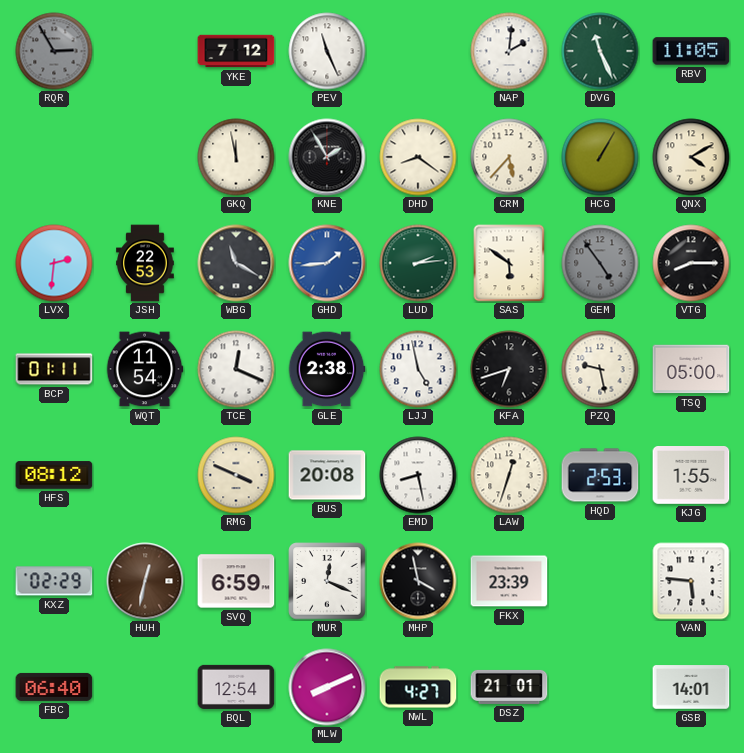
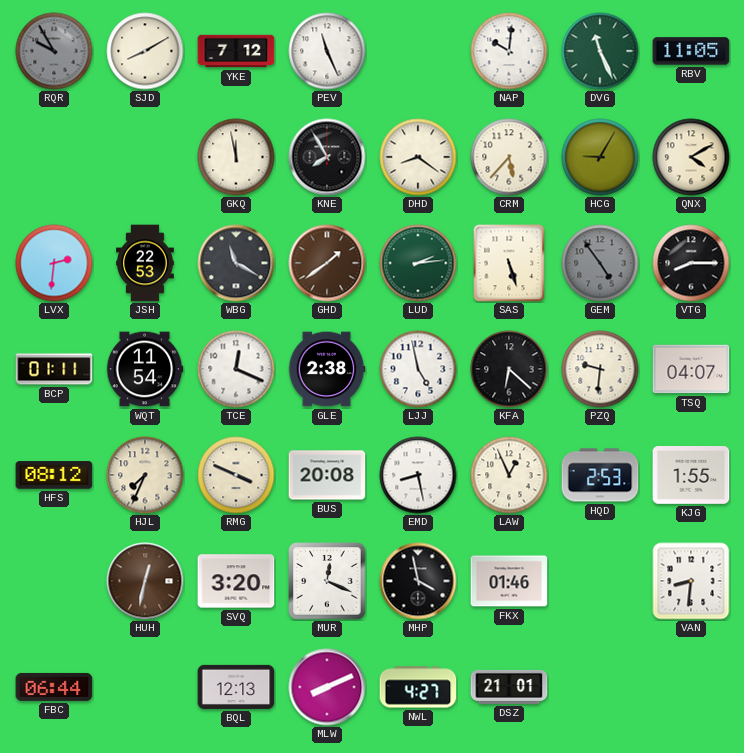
RQR: 2:55 -> 9:55
SJD: none -> 8:10
NAP: 2:01 -> 10:01
KNE: 1:55 -> 7:55
HCG: 1:05 -> 9:05
GHD: 1:44 -> 1:39
GHD dial: blue -> brown
SAS: 5:51 -> 5:27
KFA: 6:42 -> 6:22
PZQ: 9:28 -> 9:31
TSQ: 05:00 -> 04:07
HJL: none -> 7:34
LAW: 12:33 -> 12:56
KXZ: 02:29 -> none
SVQ: 6:59 -> 3:20
FKX: 23:39 -> 01:46
VAN: 5:46 -> 8:31
FBC: 06:40 -> 06:44
BQL: 12:54 -> 12:13
GSB: 14:01 -> none
